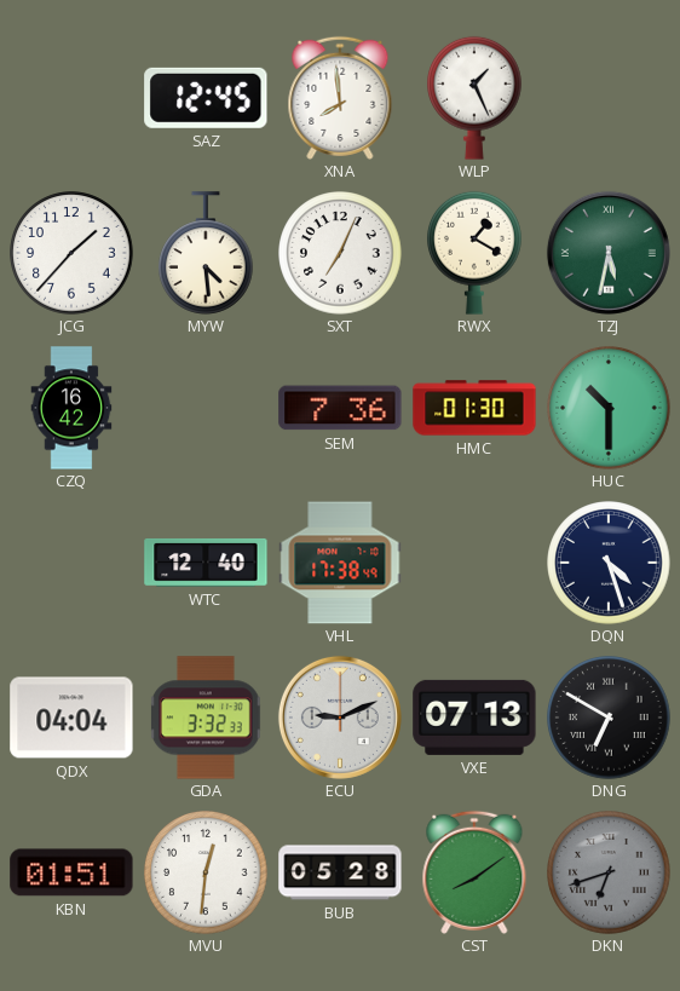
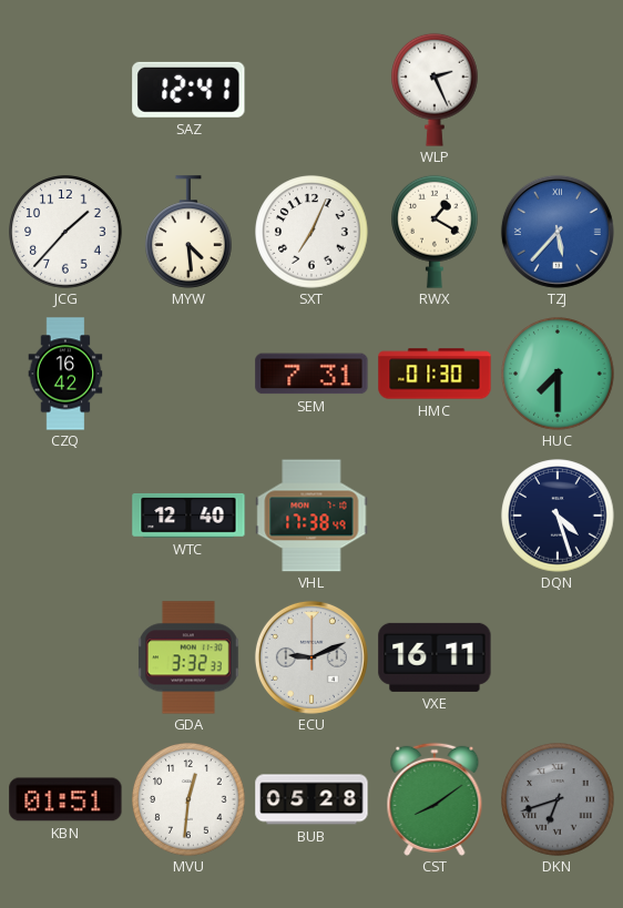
SAZ: 12:45 -> 12:41
XNA: 7:59 -> none
WLP: 1:26 -> 2:26
TZJ: 5:32 -> 5:37
TZJ dial: green -> blue
SEM: 7:36 -> 7:31
HUC: 10:30 -> 7:30
QDX: 04:04 -> none
VXE: 07:13 -> 16:11
DNG: 6:50 -> none
